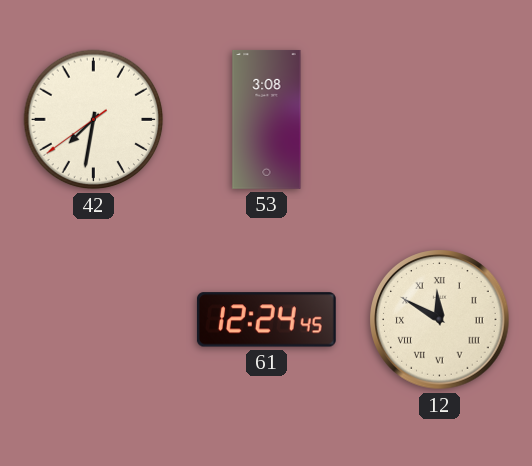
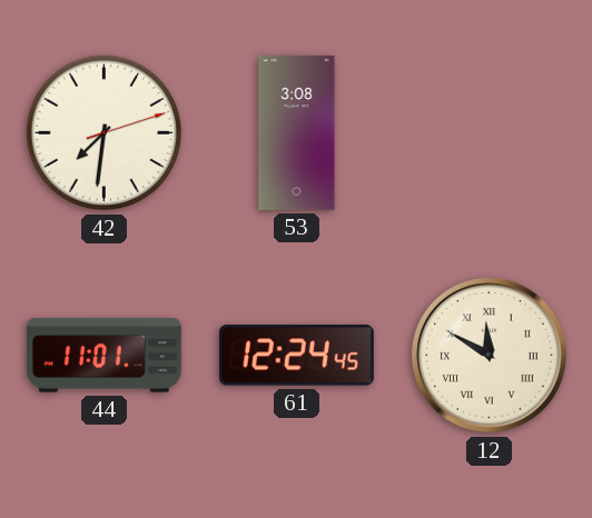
42: 7:31:39 -> 7:31:12
44: none -> 11:01
